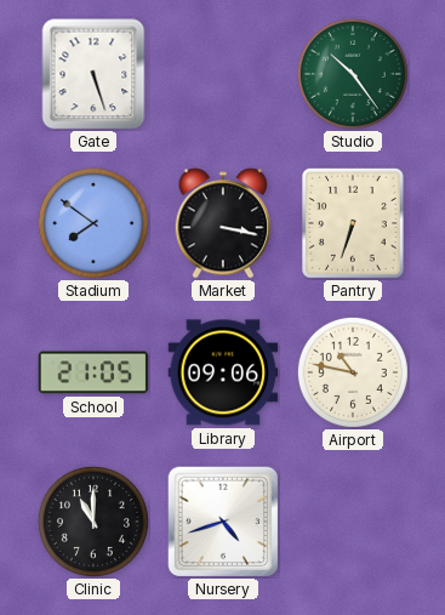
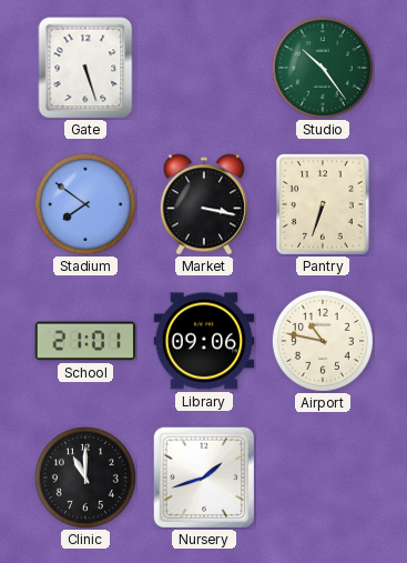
School: 21:05 -> 21:01
Nursery: 4:42 -> 1:42
